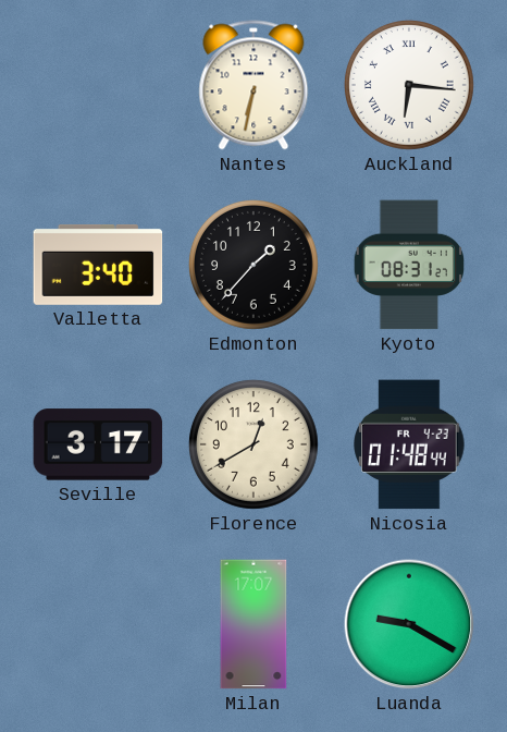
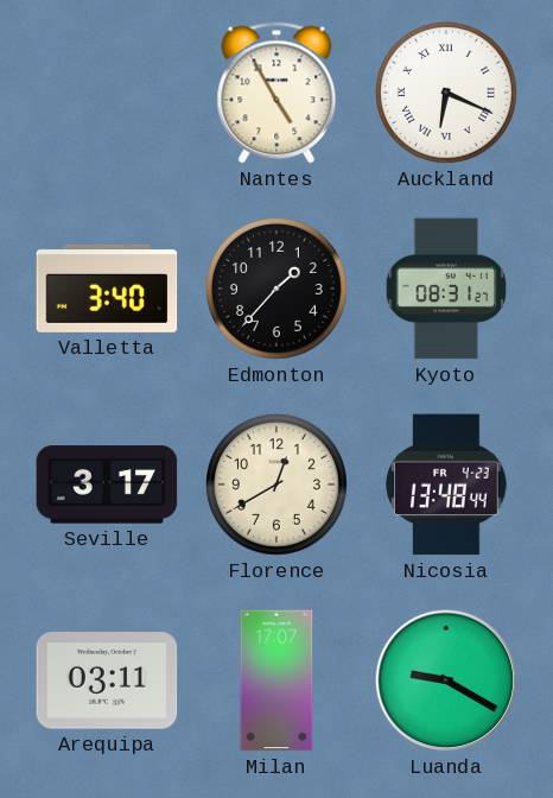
Nantes: 6:32 -> 4:55
Auckland: 6:16 -> 6:19
Nicosia: 01:48 -> 13:48
Arequipa: none -> 03:11
